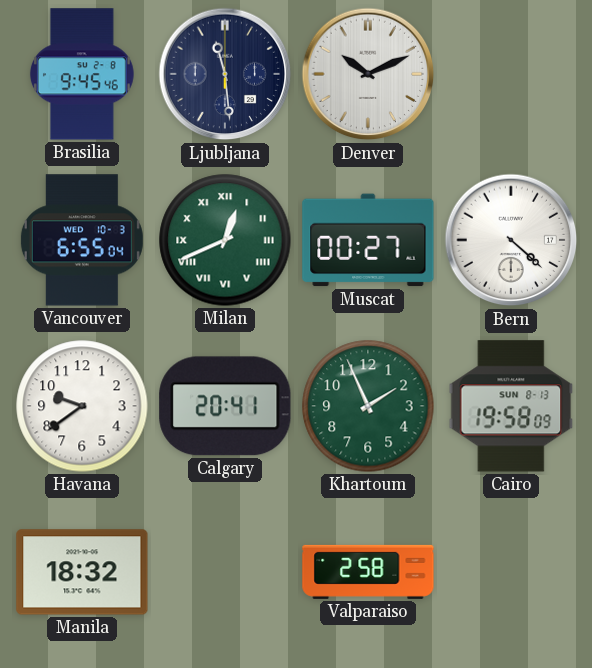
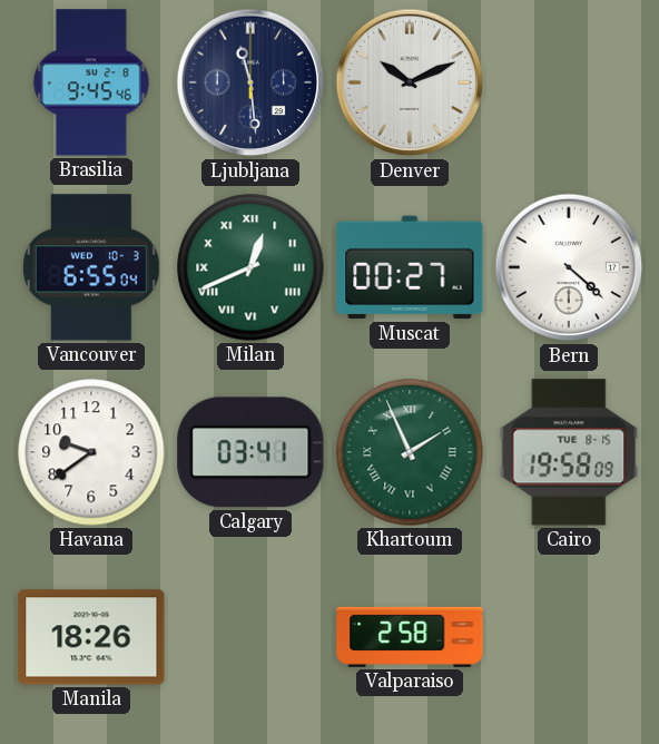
Calgary: 20:41 -> 03:41
Khartoum numerals: Arabic -> Roman
Cairo date: SUN 8-13 -> TUE 8-15
Manila: 18:32 -> 18:26
